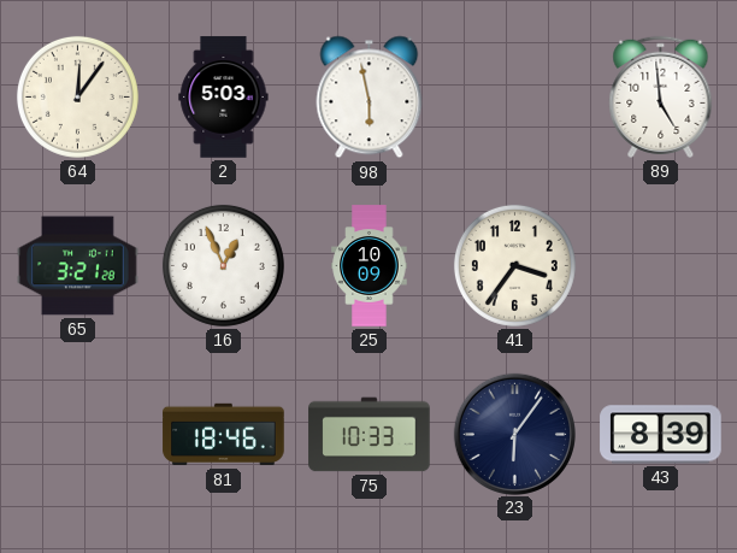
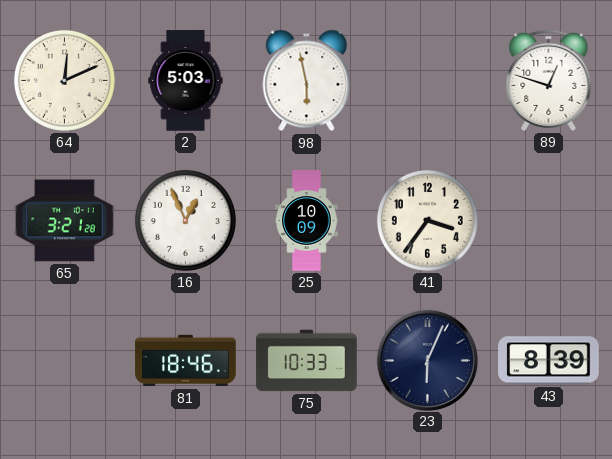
64: 12:06 -> 12:11
89: 4:59 -> 12:48
23: 6:06 -> 6:04
